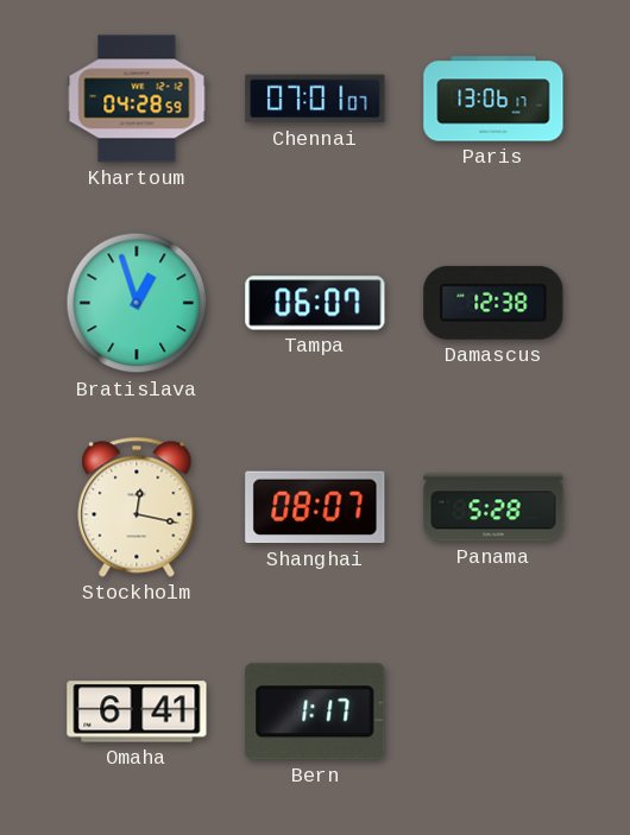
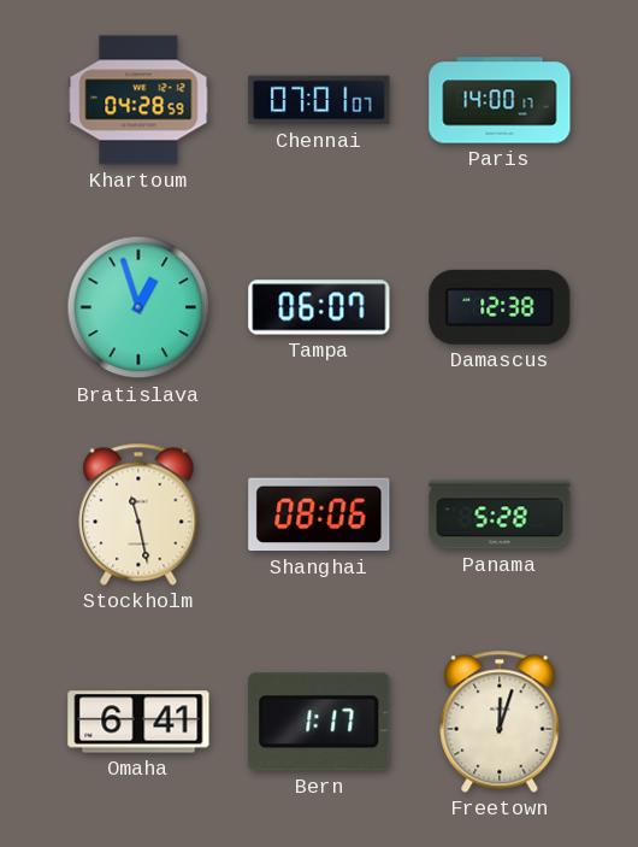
Paris: 13:06 -> 14:00
Stockholm: 12:17 -> 11:28
Shanghai: 08:07 -> 08:06
Freetown: none -> 12:03
